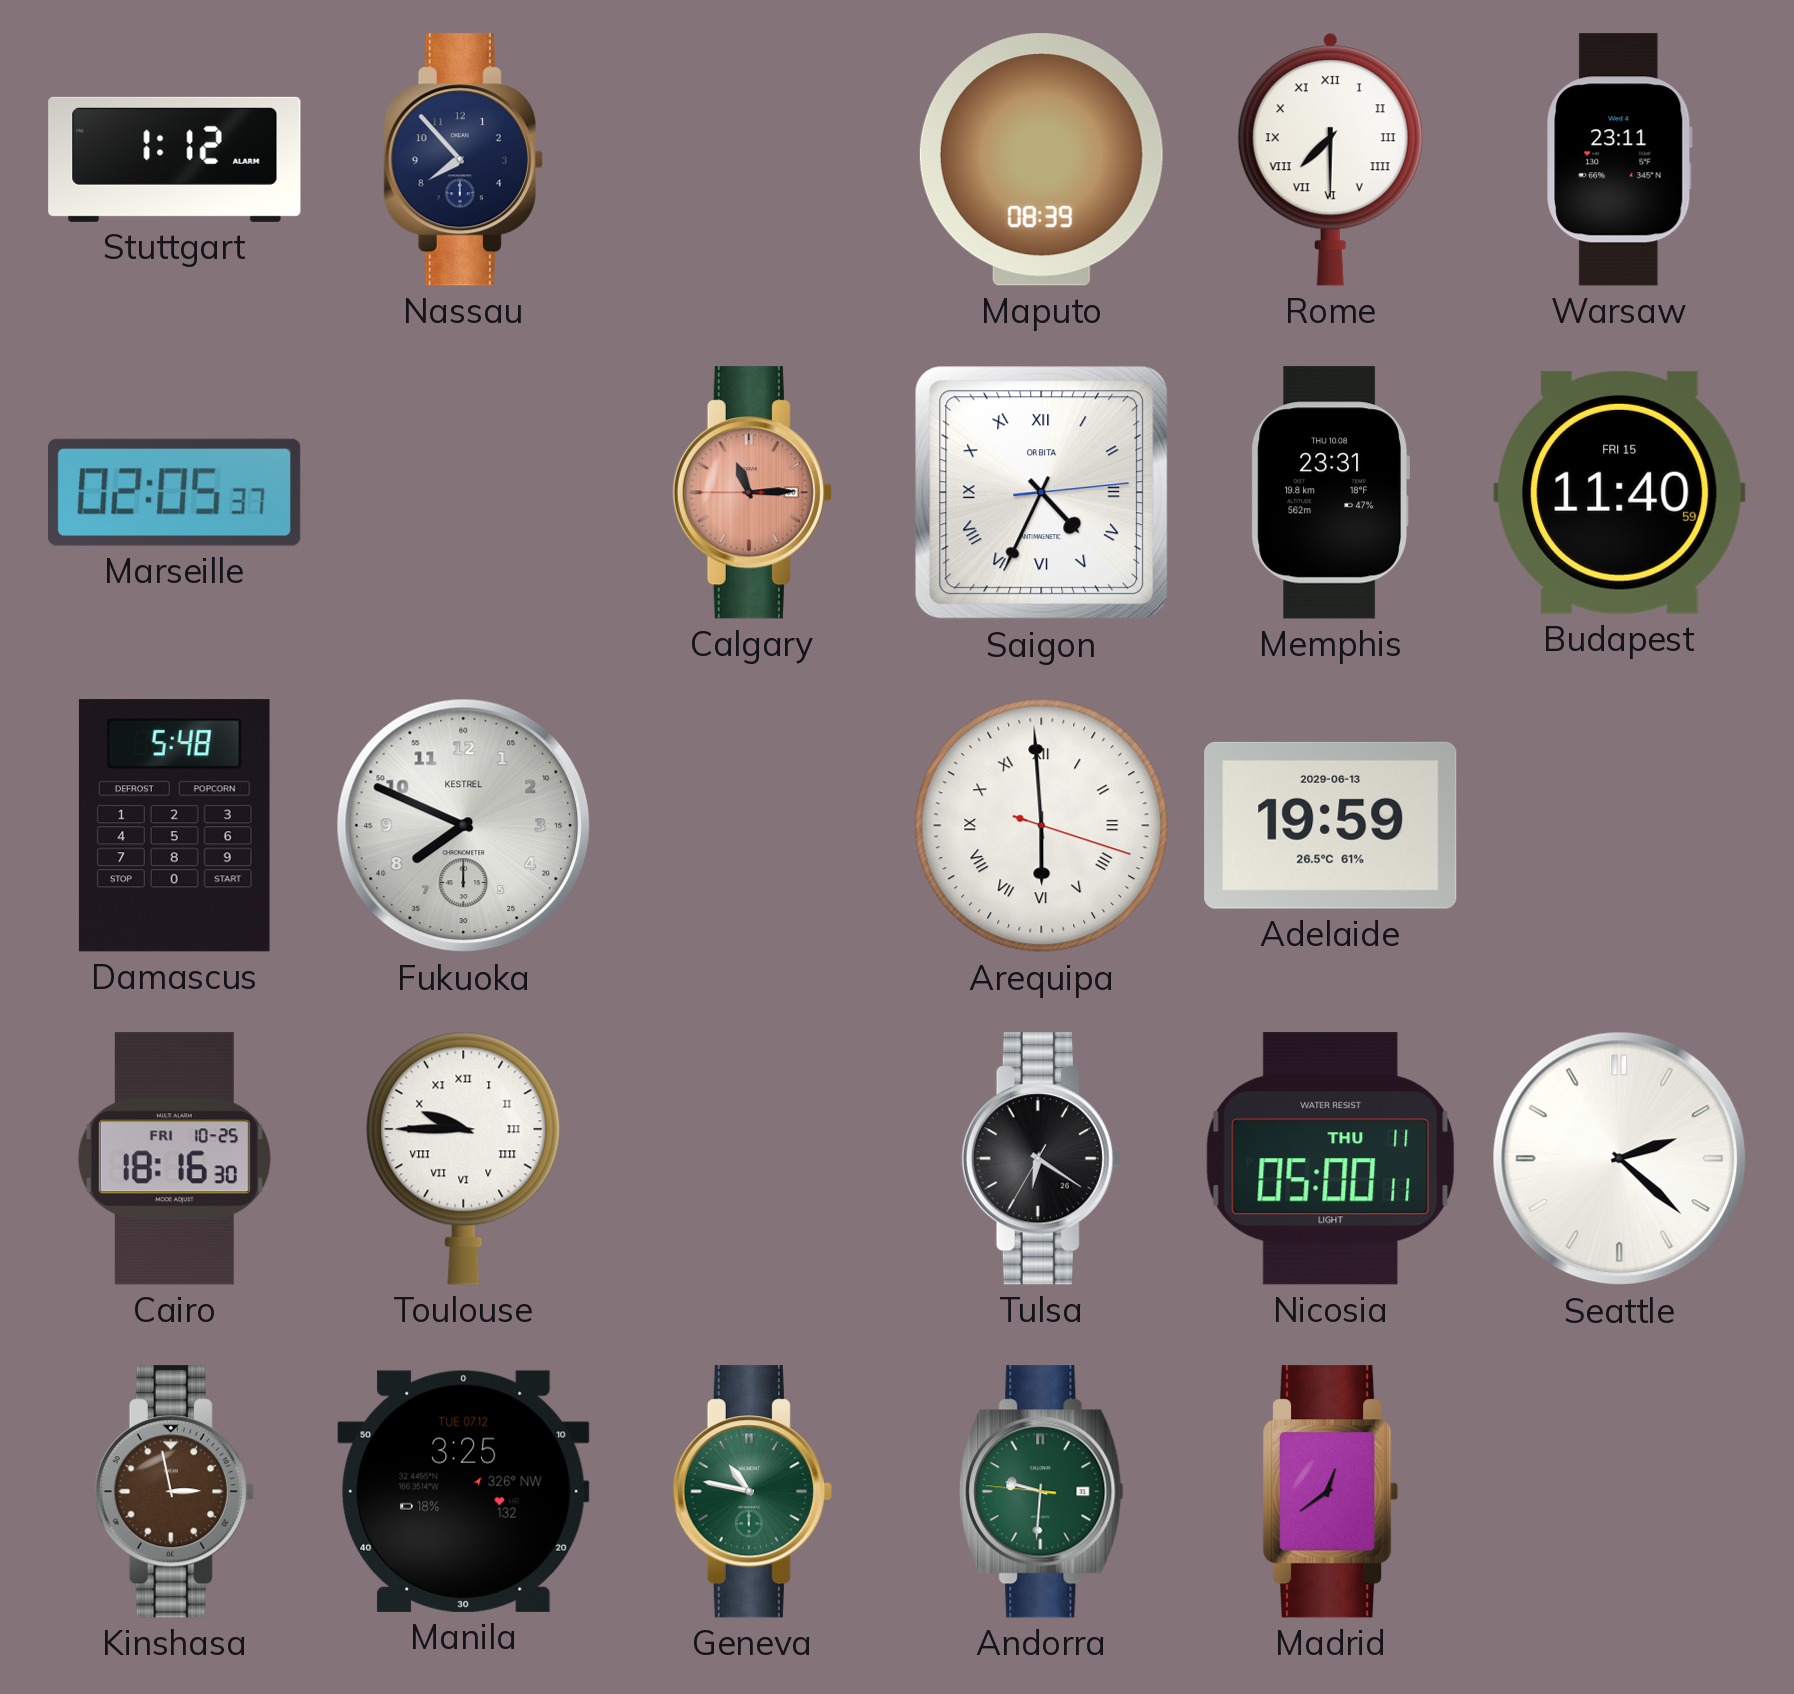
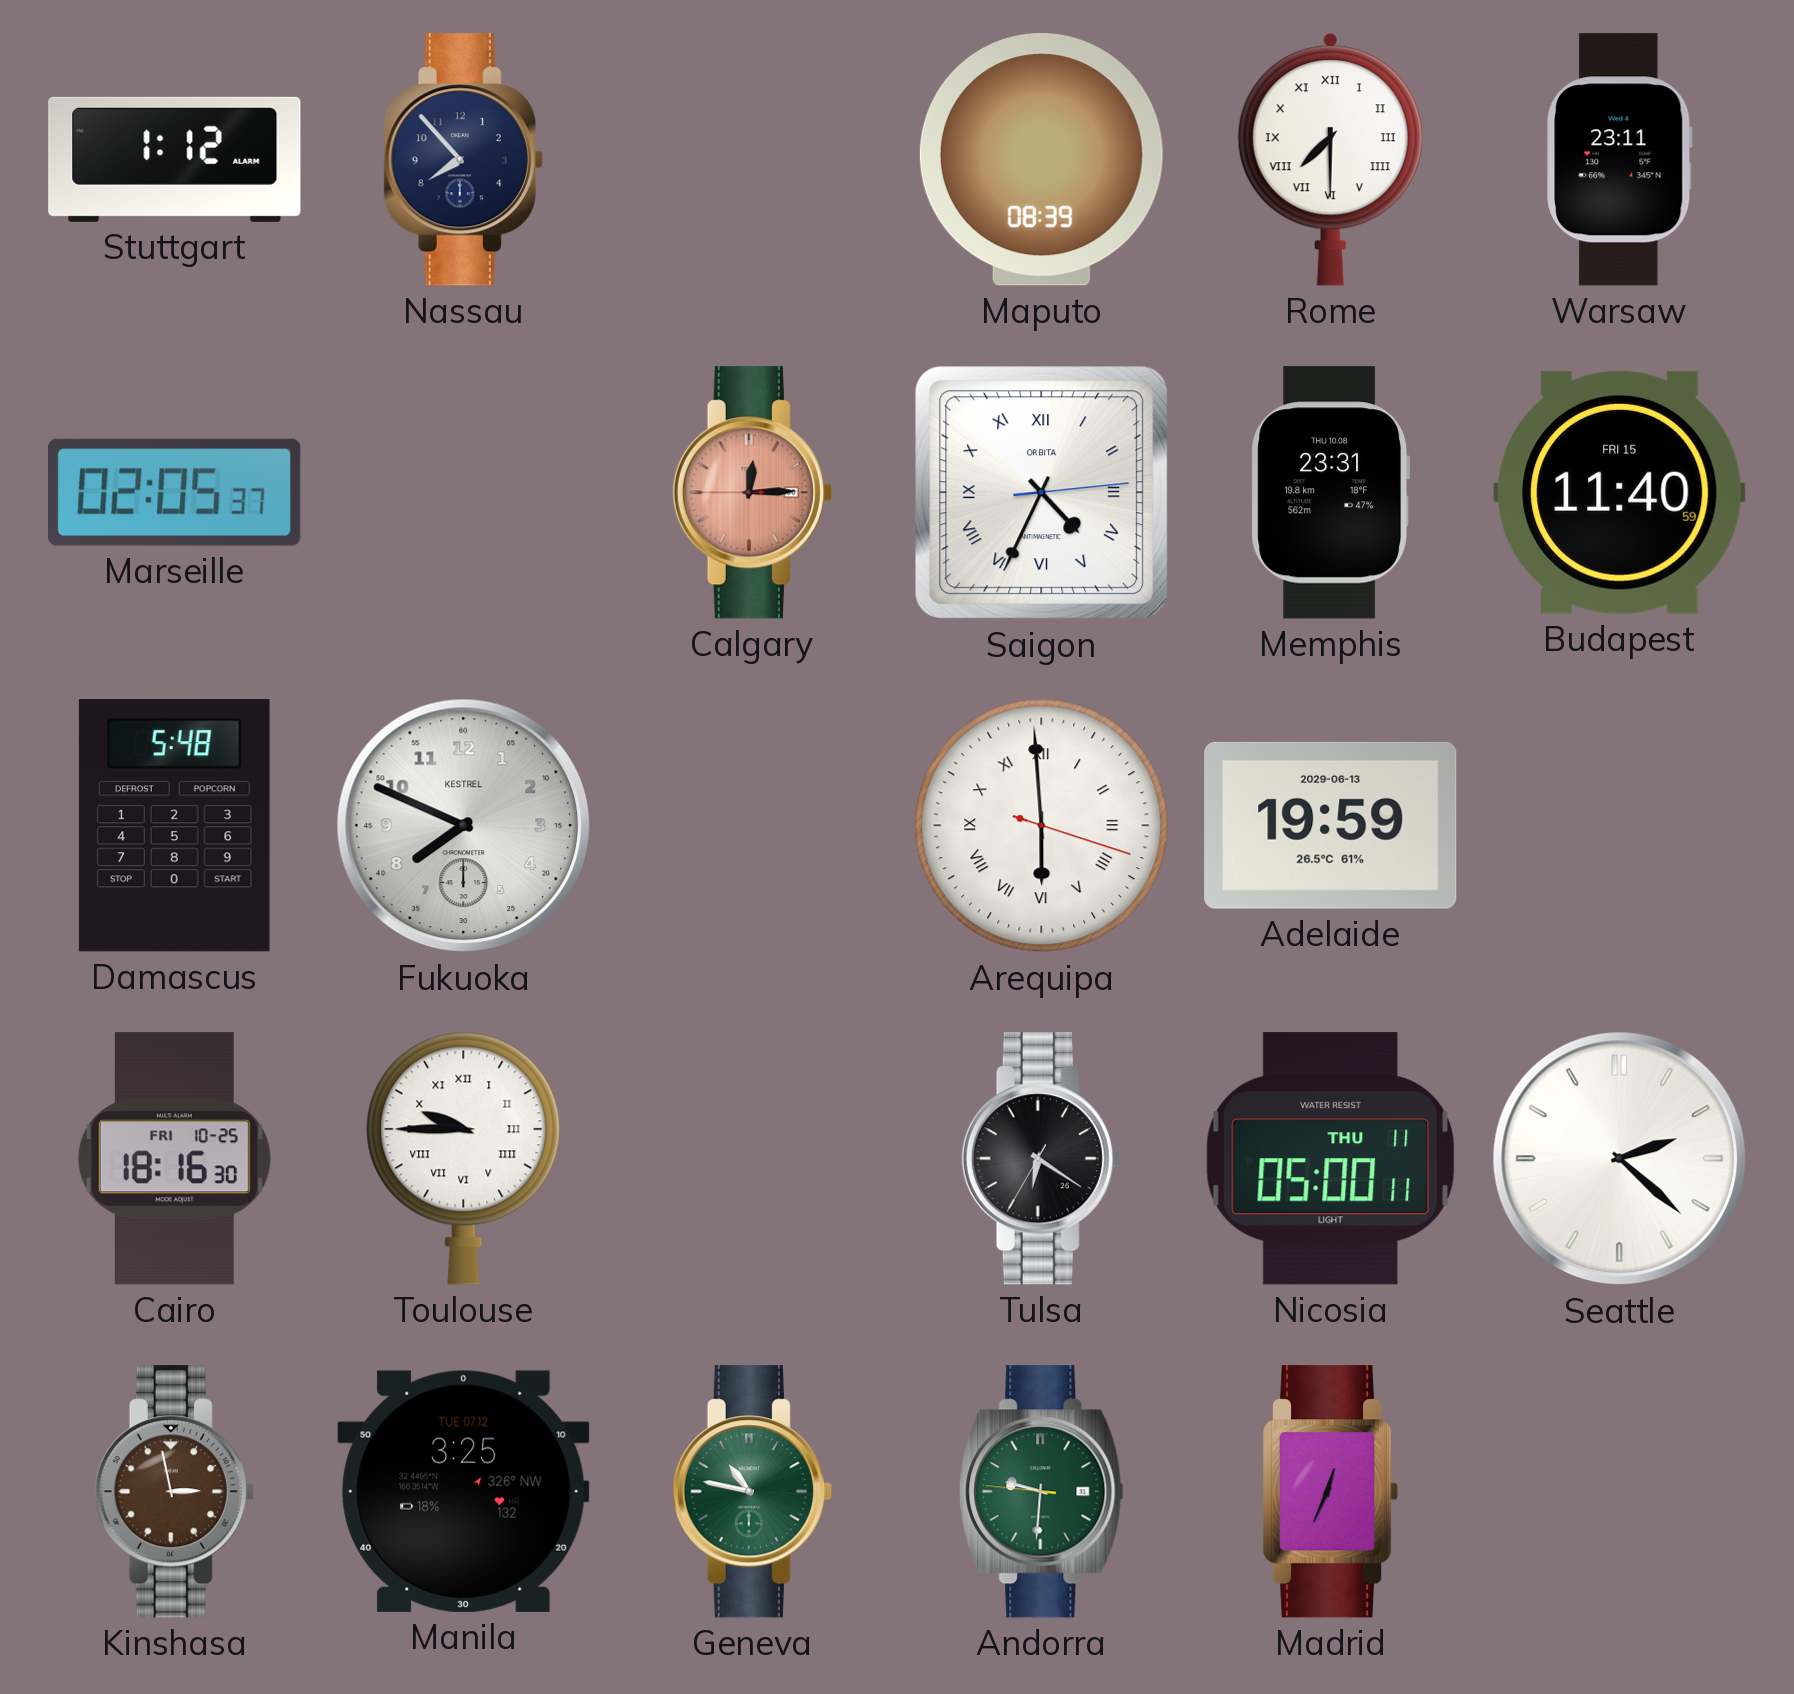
Calgary: 11:14 -> 12:14
Madrid: 12:39 -> 12:34
